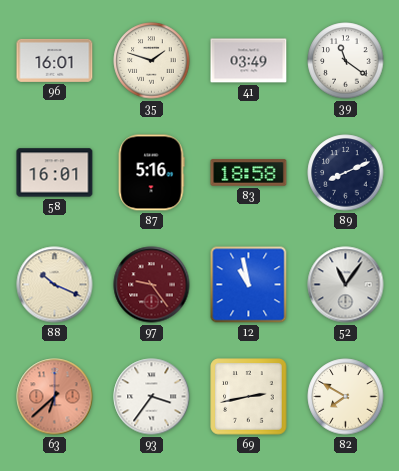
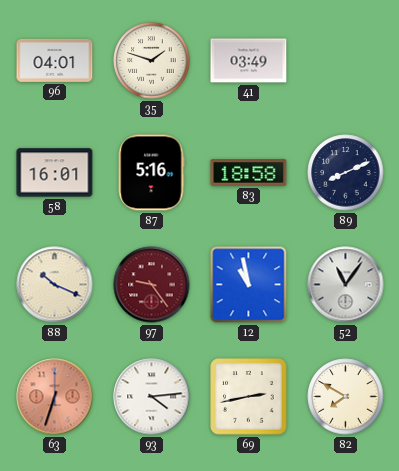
96: 16:01 -> 04:01
39: 11:21 -> none
63: 6:38 -> 6:33
93: 3:36 -> 4:14
